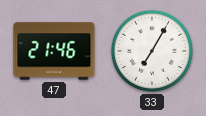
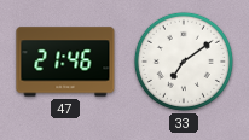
33: 7:05 -> 7:09
